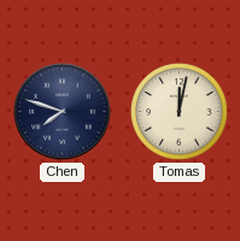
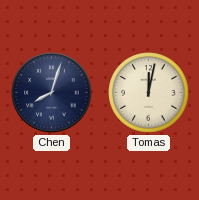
Chen: 7:48 -> 8:03
